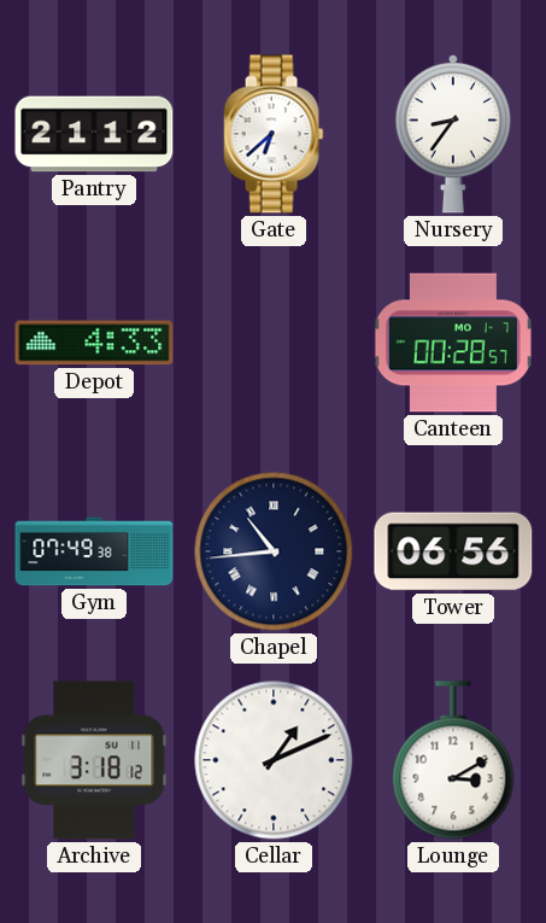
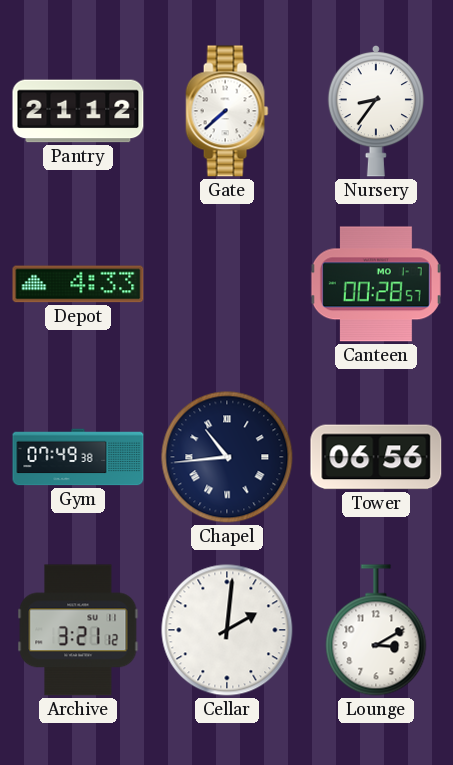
Gate: 6:38 -> 7:38
Archive: 3:18 -> 3:21
Cellar: 1:11 -> 2:01
